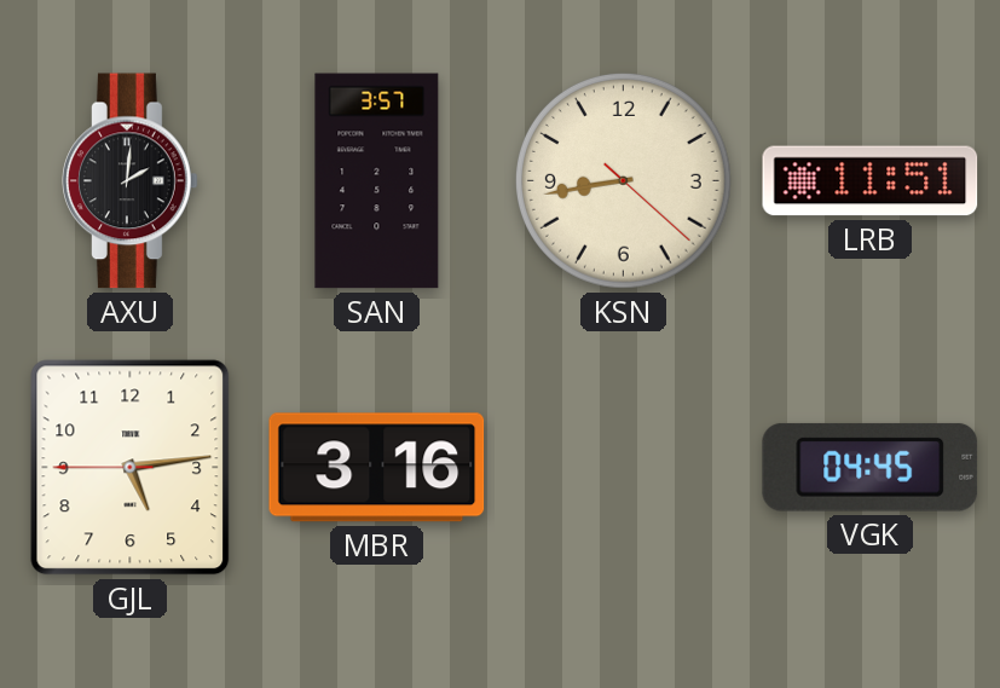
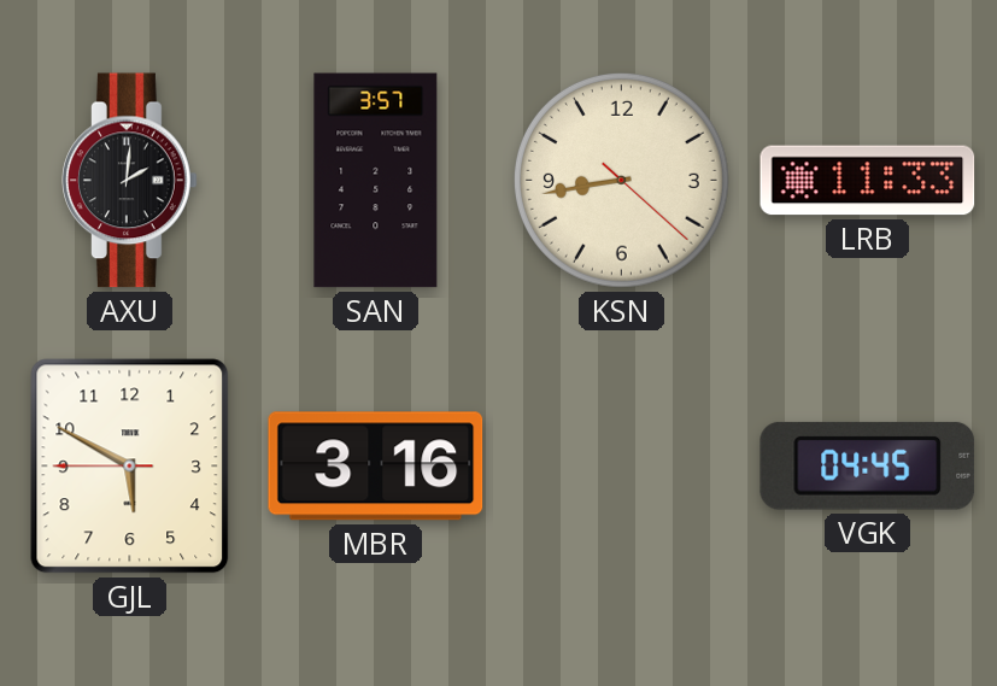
LRB: 11:51 -> 11:33
GJL: 5:13 -> 5:49
